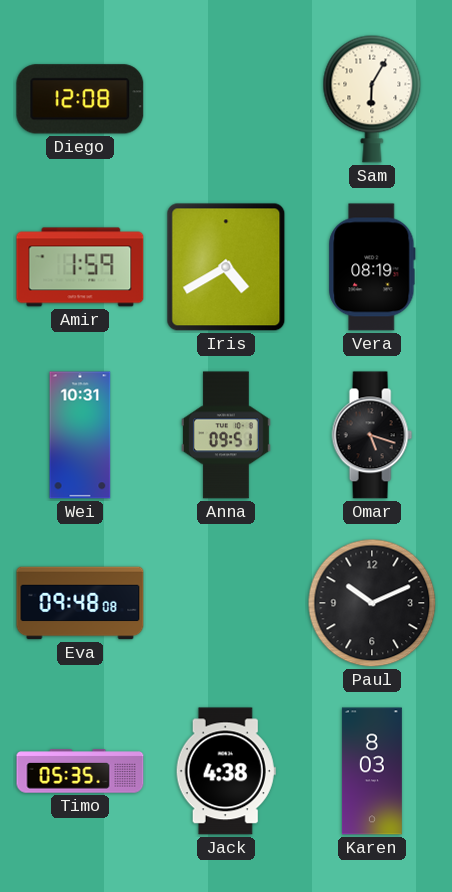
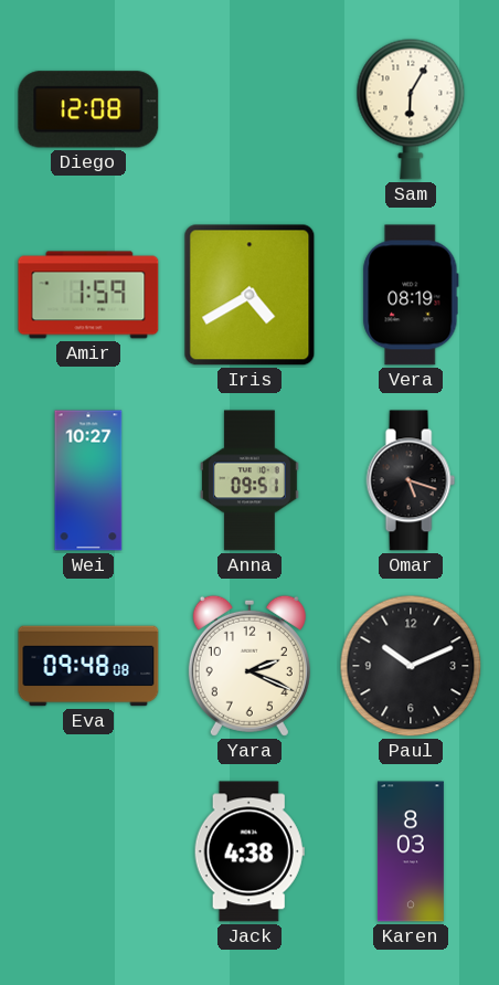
Wei: 10:31 -> 10:27
Yara: none -> 2:19
Timo: 05:35 -> none
